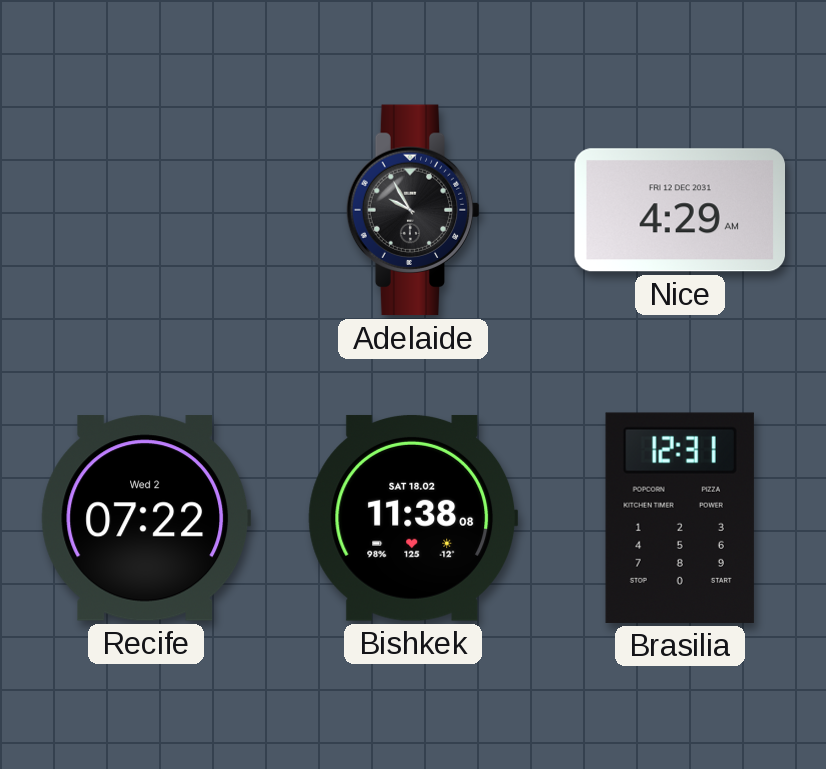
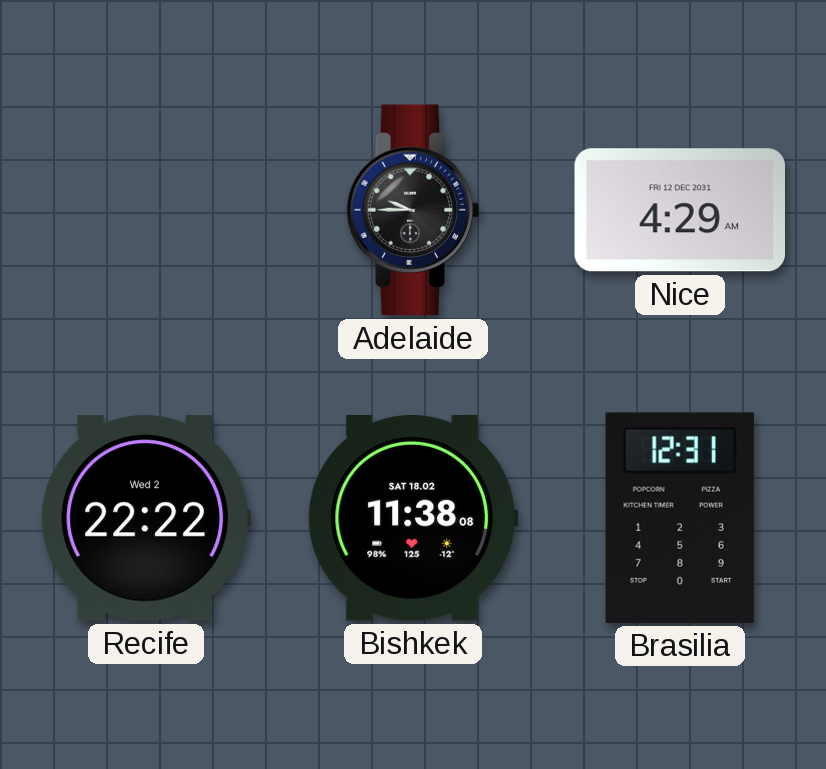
Adelaide: 9:55 -> 9:45
Recife: 07:22 -> 22:22
